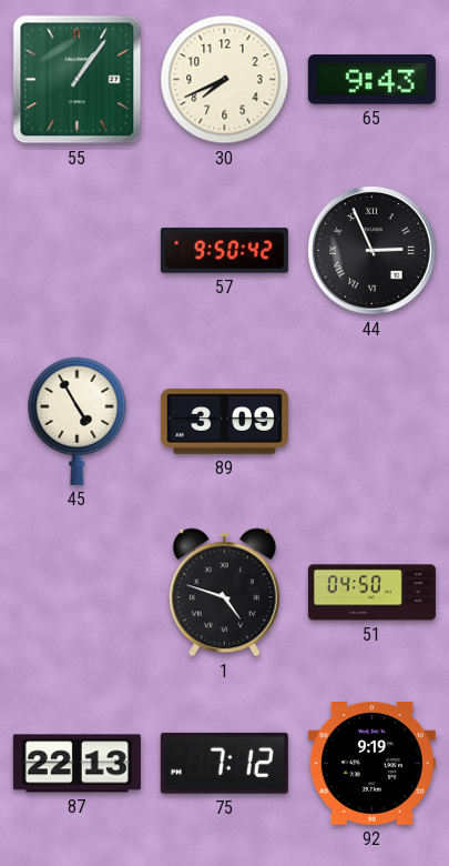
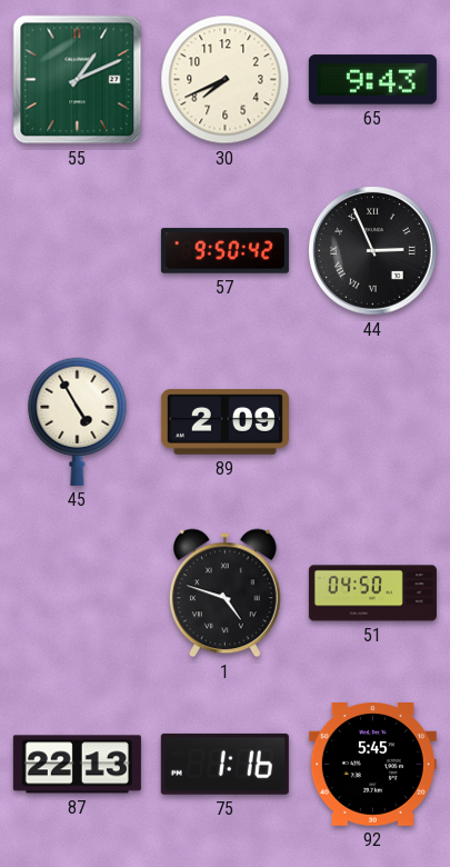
55: 1:06 -> 1:11
89: 3:09 -> 2:09
75: 7:12 -> 1:16
92: 9:19 -> 5:45
